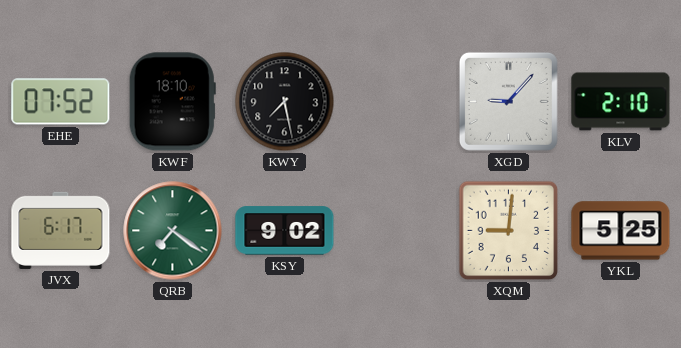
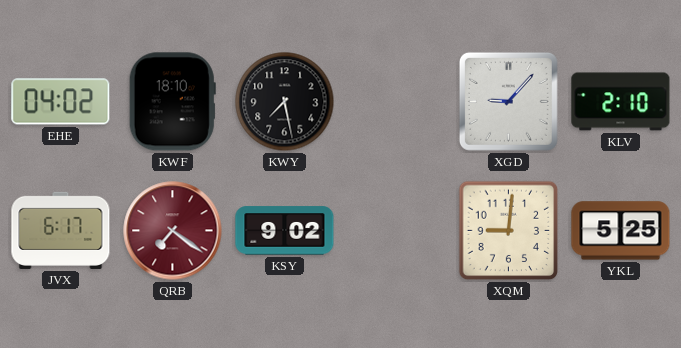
EHE: 07:52 -> 04:02
QRB dial: green -> burgundy
